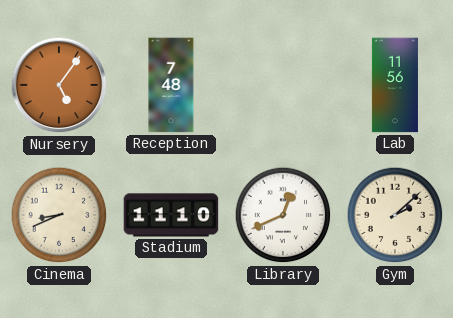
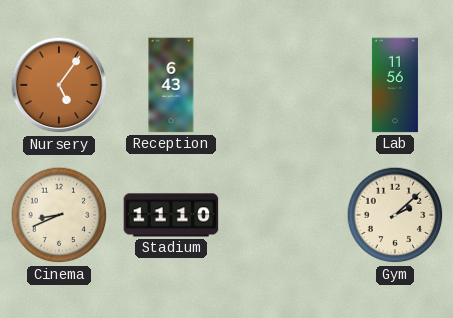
Reception: 7:48 -> 6:43
Library: 12:41 -> none
